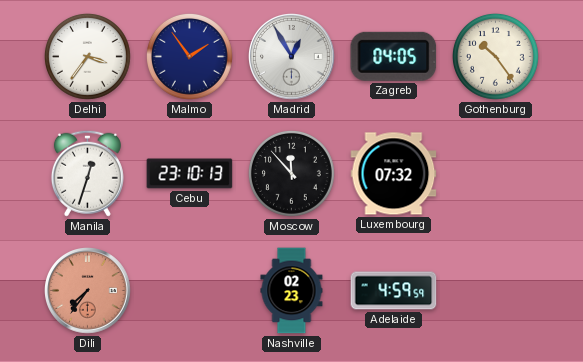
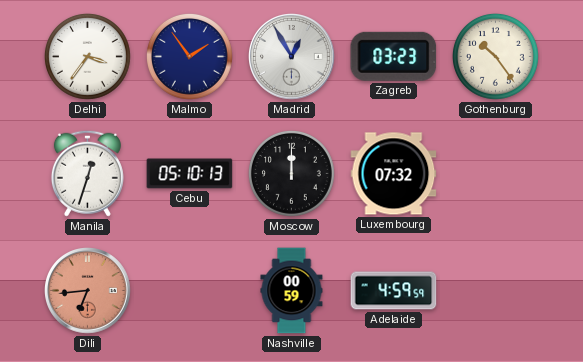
Zagreb: 04:05 -> 03:23
Cebu: 23:10 -> 05:10
Moscow: 11:53 -> 12:00
Dili: 7:36 -> 6:44
Nashville: 02:23 -> 00:59
